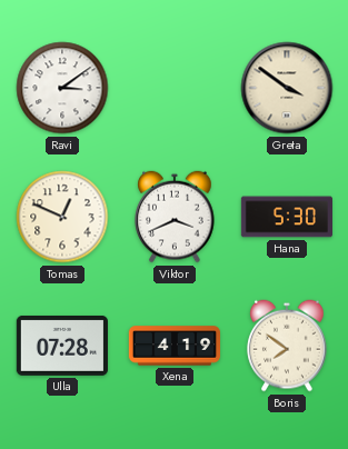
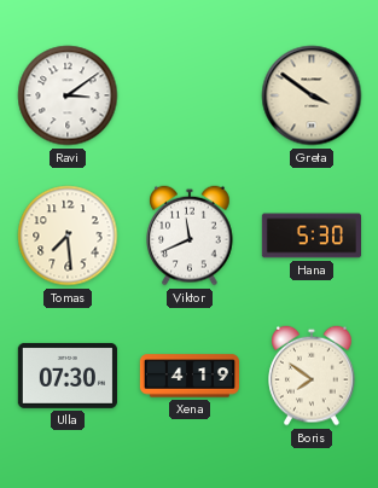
Tomas: 12:49 -> 7:29
Viktor: 3:41 -> 11:41
Ulla: 07:28 -> 07:30
